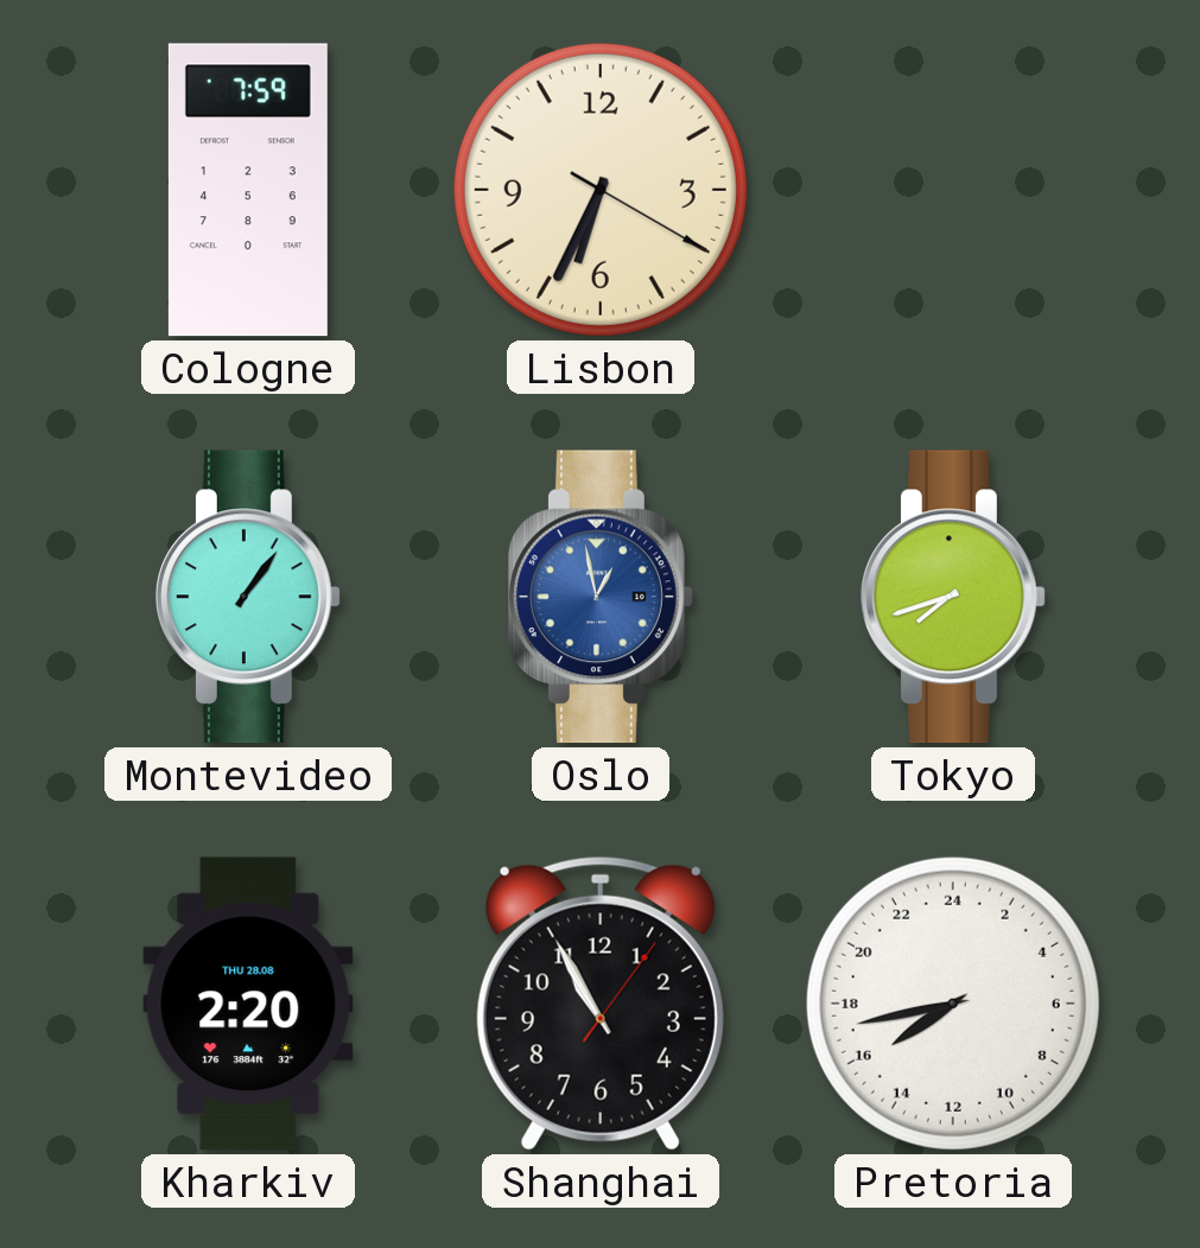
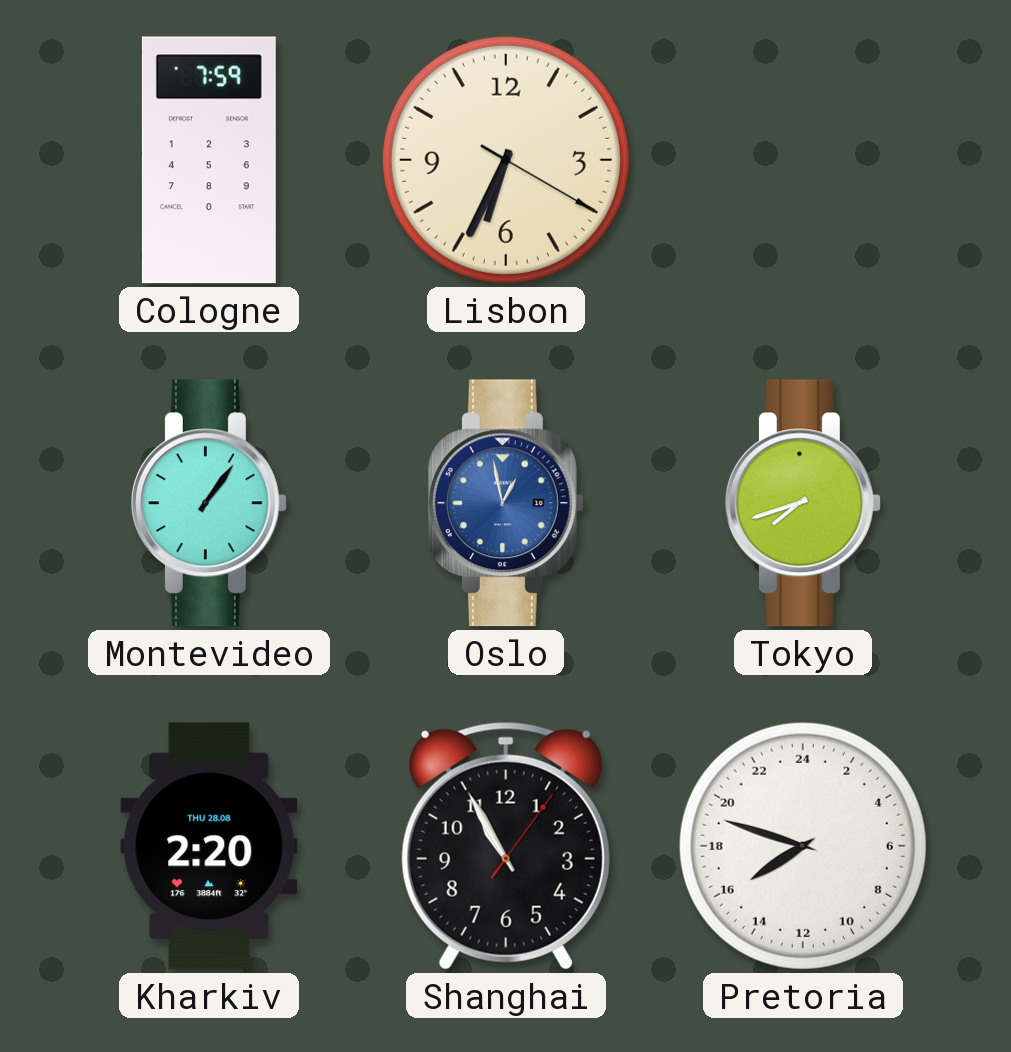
Pretoria: 15:43 -> 15:48
